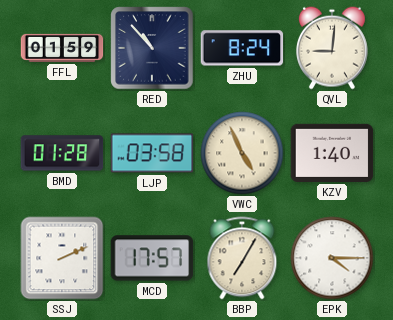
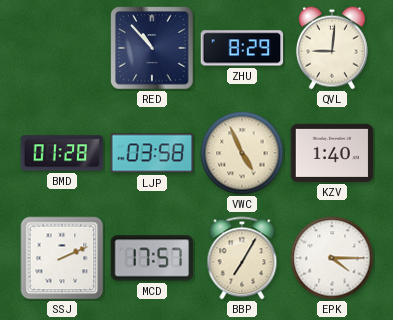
FFL: 01:59 -> none
ZHU: 8:24 -> 8:29
